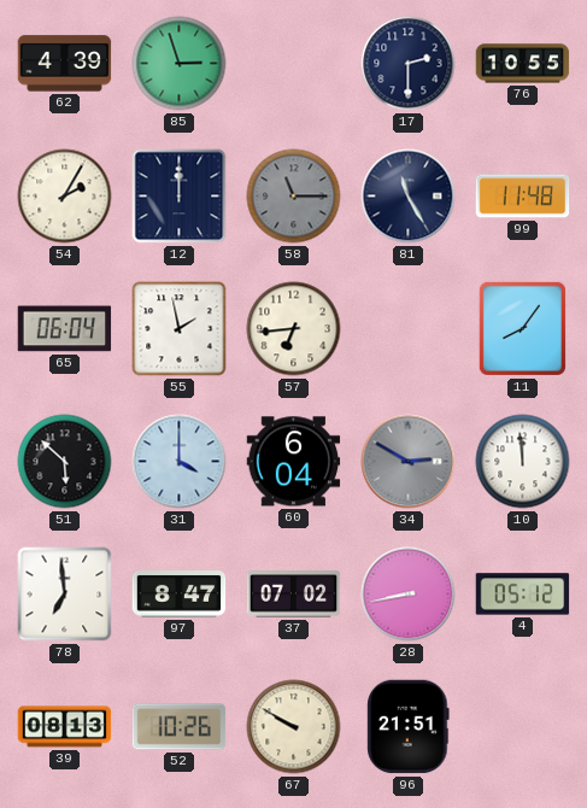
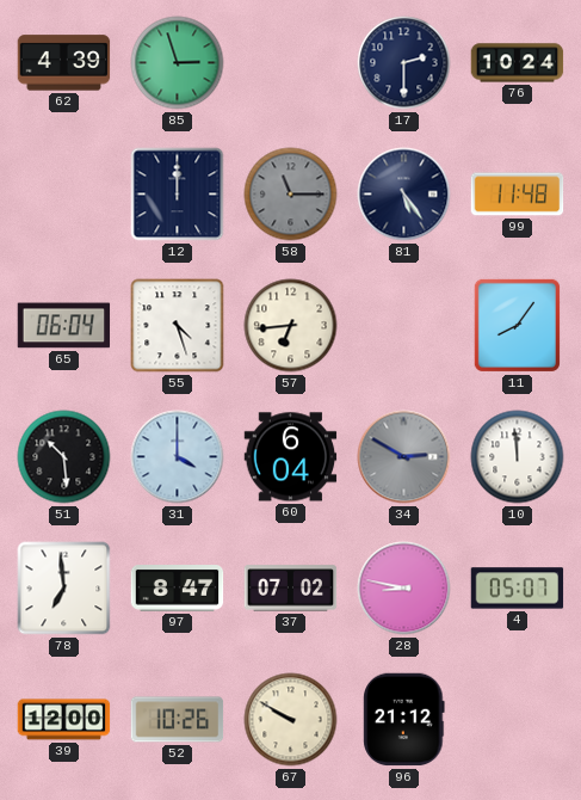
76: 10:55 -> 10:24
54: 2:05 -> none
81: 11:25 -> 5:24
55: 1:58 -> 4:27
51: 5:52 -> 10:29
28: 8:43 -> 8:47
4: 05:12 -> 05:07
39: 08:13 -> 12:00
96: 21:51 -> 21:12
